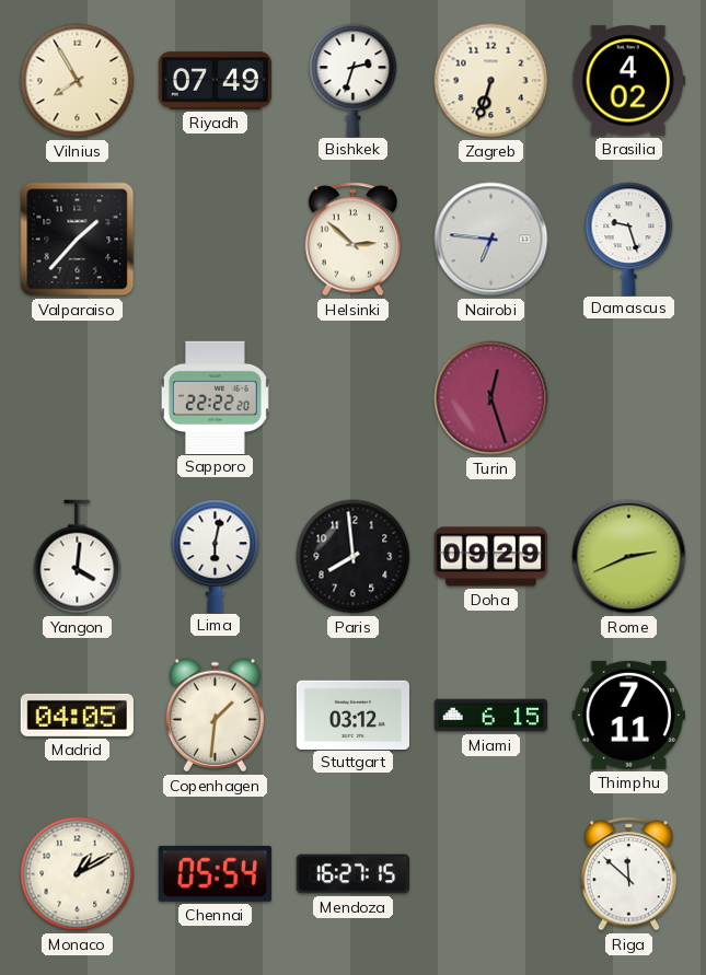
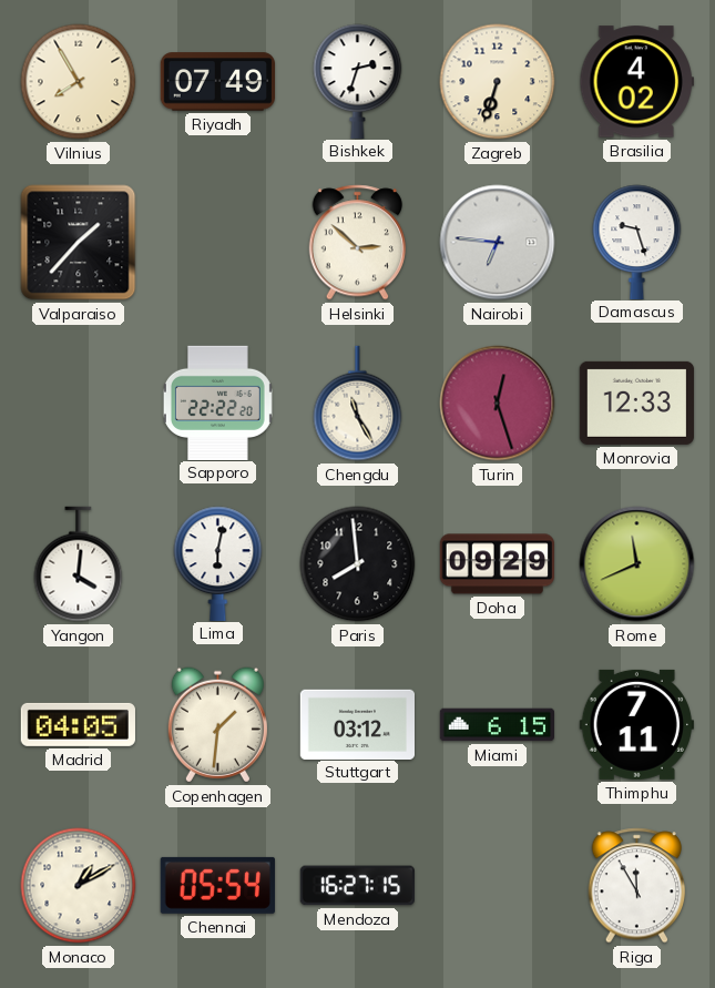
Chengdu: none -> 11:25
Monrovia: none -> 12:33
Rome: 2:41 -> 11:41
Riga: 11:52 -> 11:55
